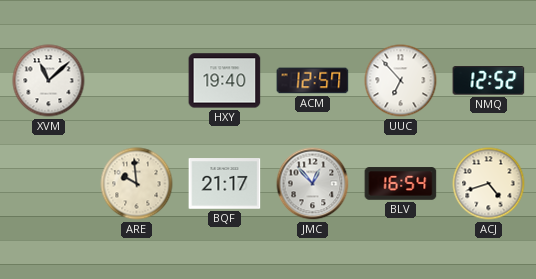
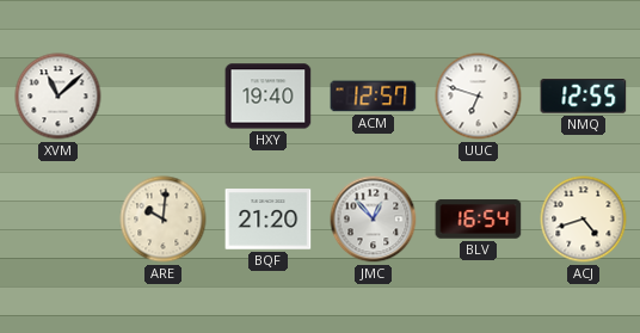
UUC: 6:53 -> 6:48
NMQ: 12:52 -> 12:55
ARE: 9:59 -> 10:01
BQF: 21:17 -> 21:20
